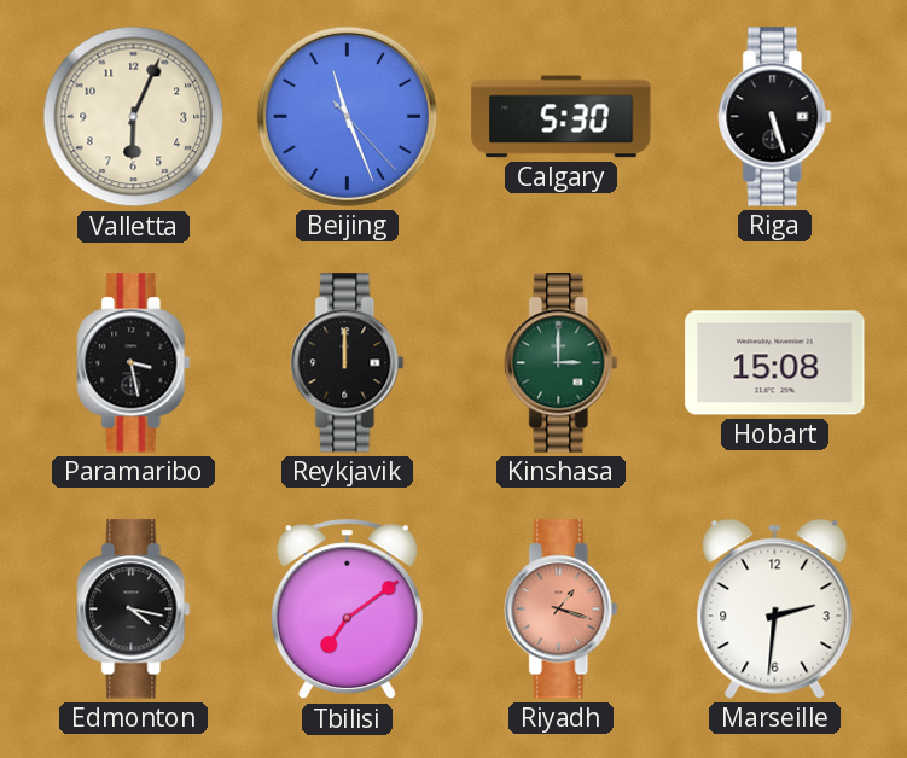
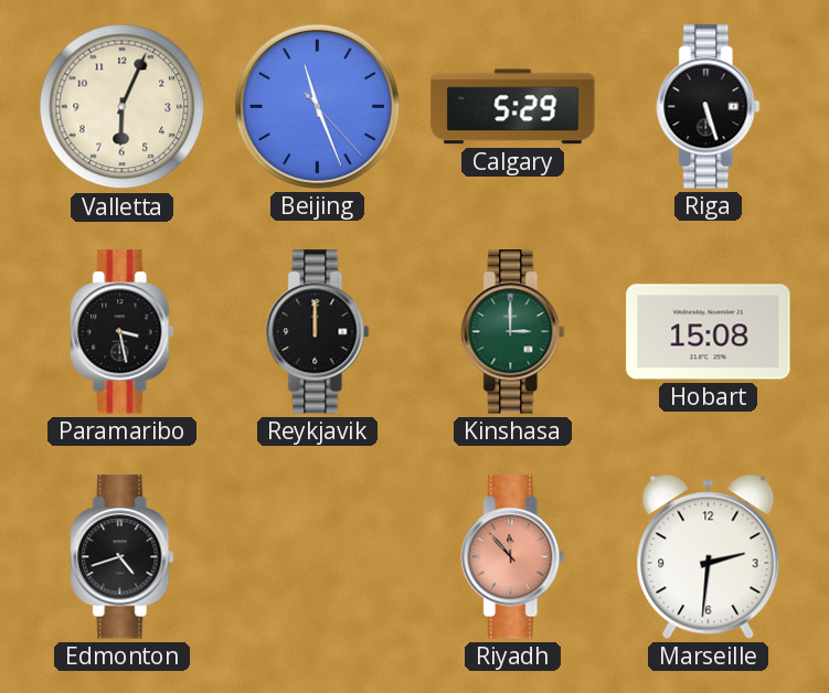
Calgary: 5:30 -> 5:29
Edmonton: 4:17 -> 4:42
Tbilisi: 7:09 -> none
Riyadh: 1:18 -> 11:53
